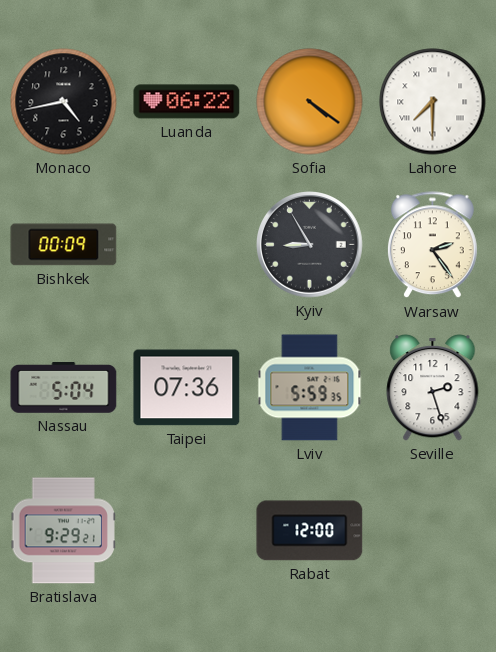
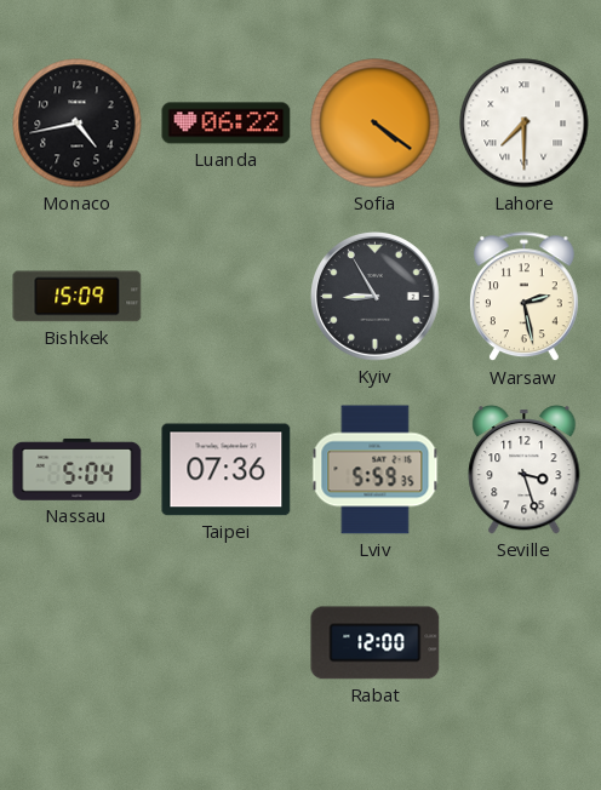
Bishkek: 00:09 -> 15:09
Warsaw: 2:24 -> 2:28
Seville: 2:27 -> 3:27
Bratislava: 9:29 -> none
